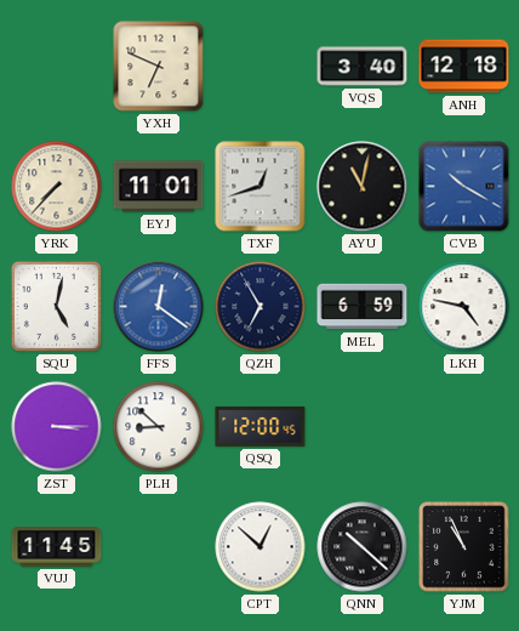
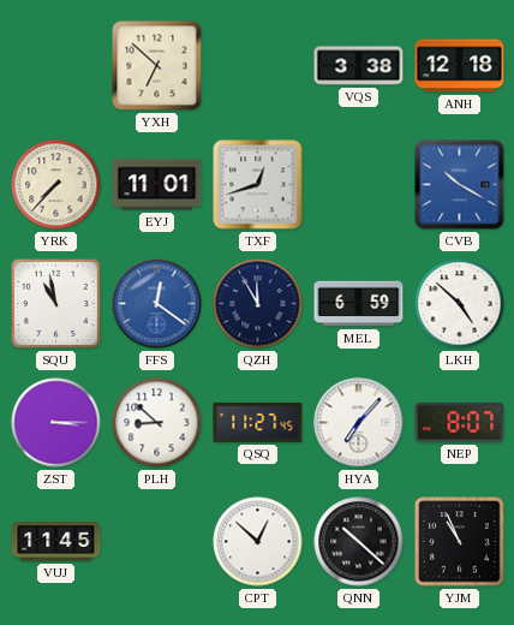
YXH: 6:49 -> 6:52
VQS: 3:40 -> 3:38
AYU: 11:02 -> none
SQU: 5:02 -> 10:58
QZH: 6:55 -> 11:55
LKH: 4:47 -> 4:52
QSQ: 12:00 -> 11:27
HYA: none -> 7:07
NEP: none -> 8:07
